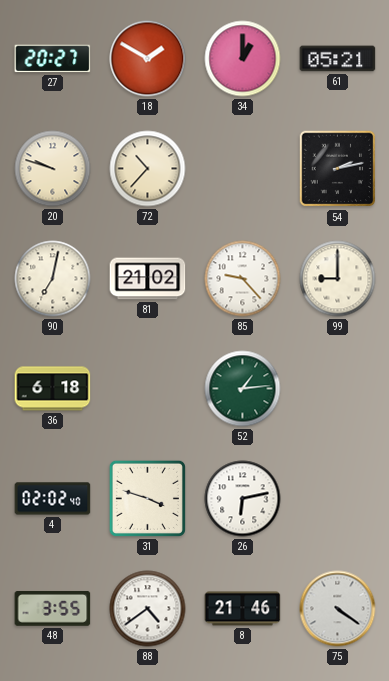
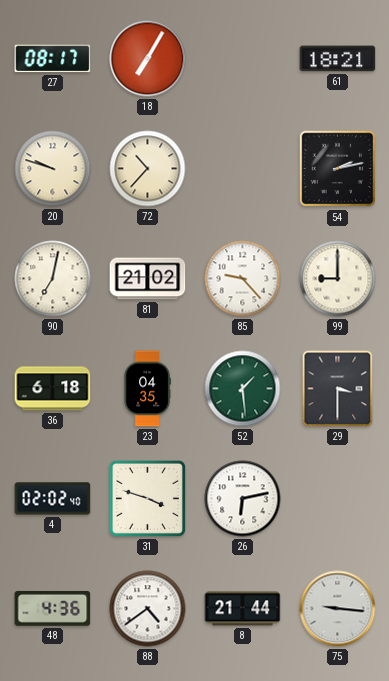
27: 20:27 -> 08:17
18: 1:50 -> 7:05
34: 1:00 -> none
61: 05:21 -> 18:21
23: none -> 04:35
52: 1:14 -> 1:29
29: none -> 3:30
48: 3:55 -> 4:36
8: 21:46 -> 21:44
75: 4:21 -> 9:16
